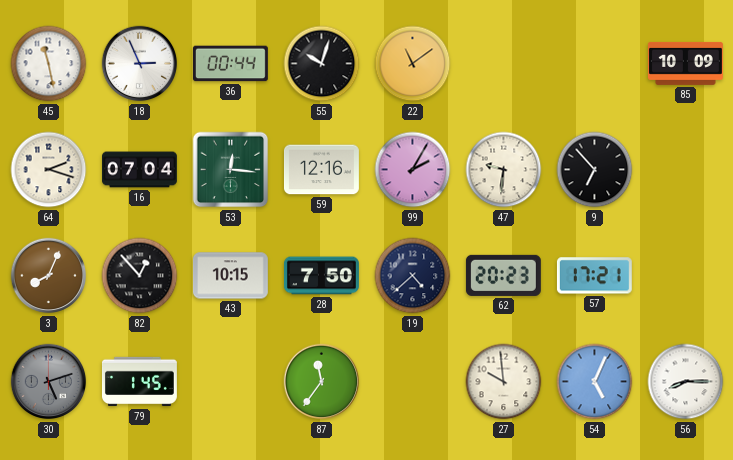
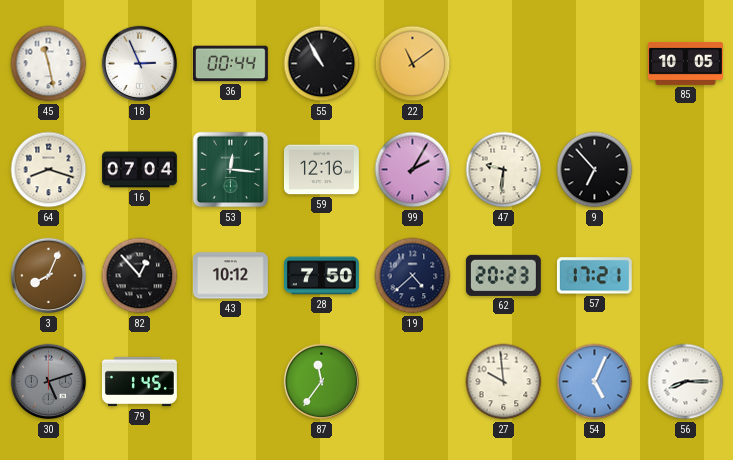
55: 10:03 -> 10:55
85: 10:09 -> 10:05
64: 2:18 -> 8:18
43: 10:15 -> 10:12
